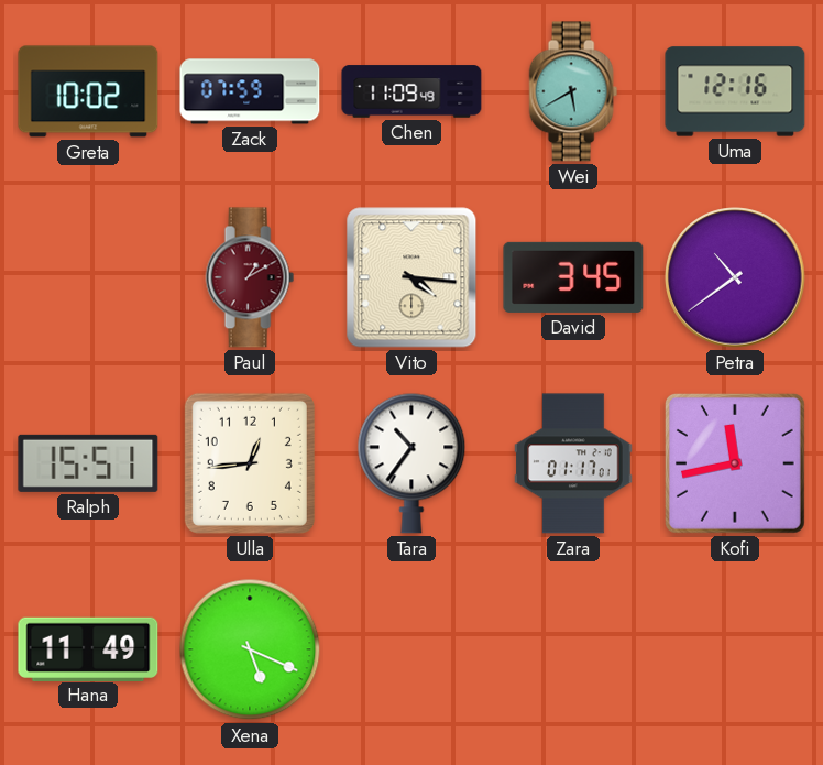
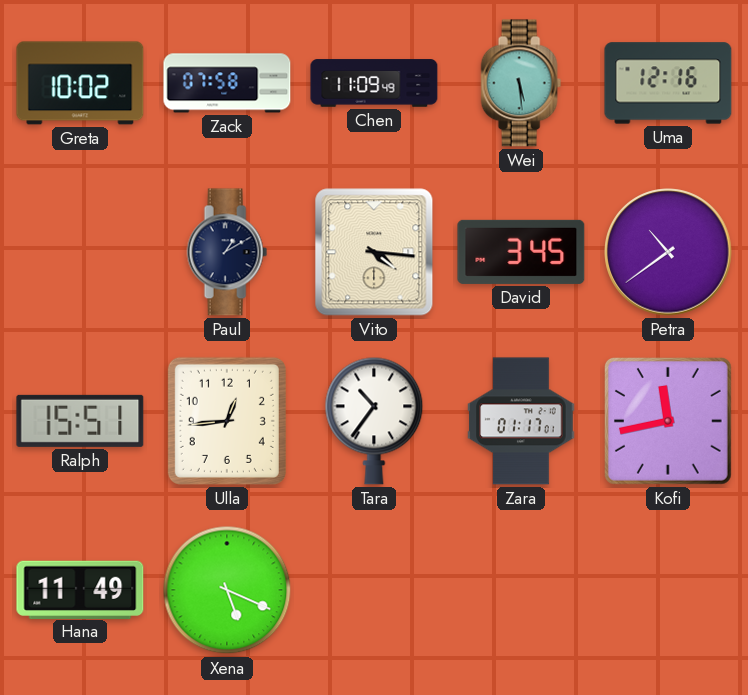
Zack: 07:59 -> 07:58
Wei: 5:40 -> 5:29
Paul dial: burgundy -> navy
